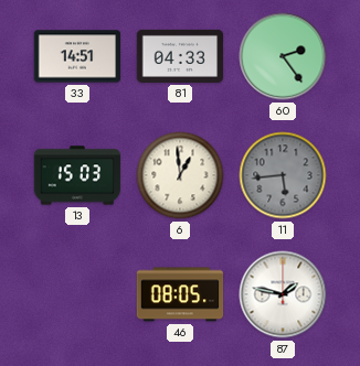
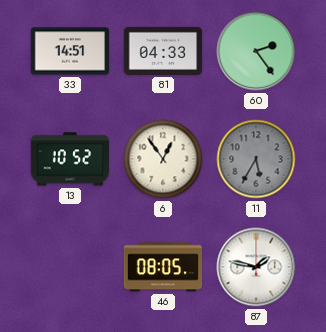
13: 15:03 -> 10:52
6: 12:59 -> 12:54
11: 5:44 -> 5:35
